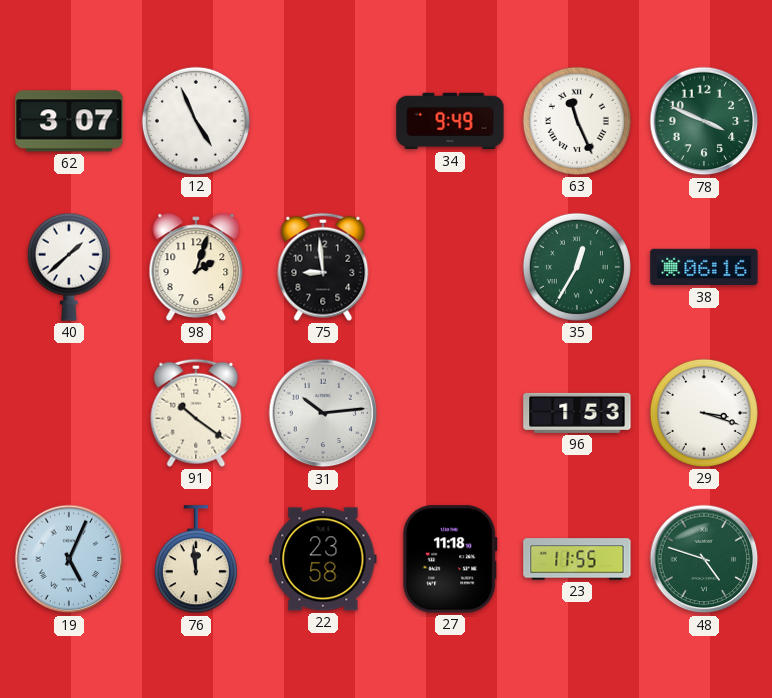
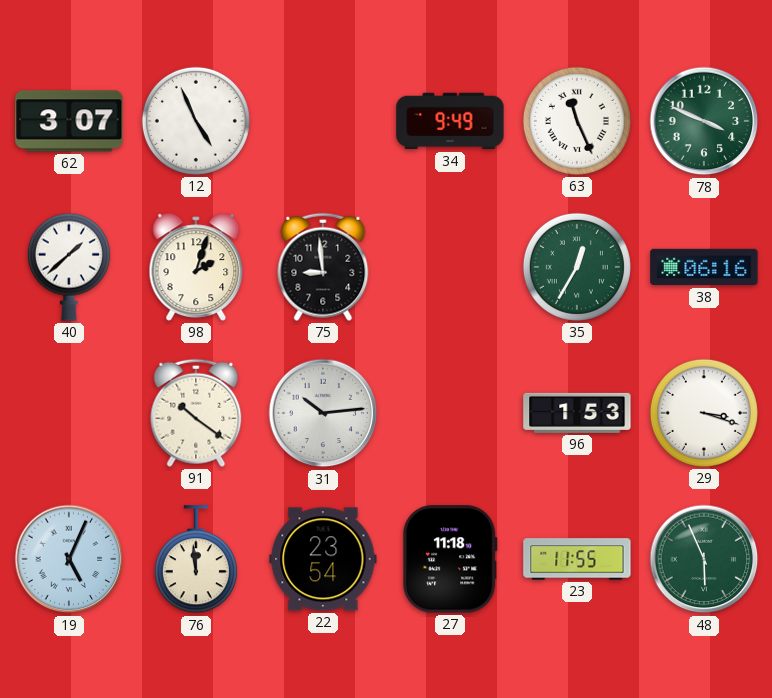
22: 23:58 -> 23:54
48: 4:48 -> 5:56
